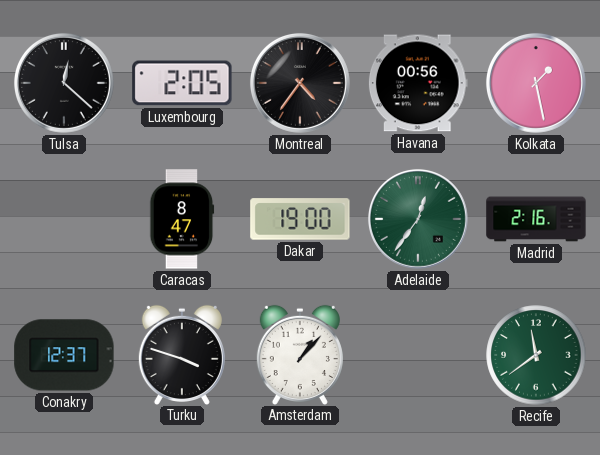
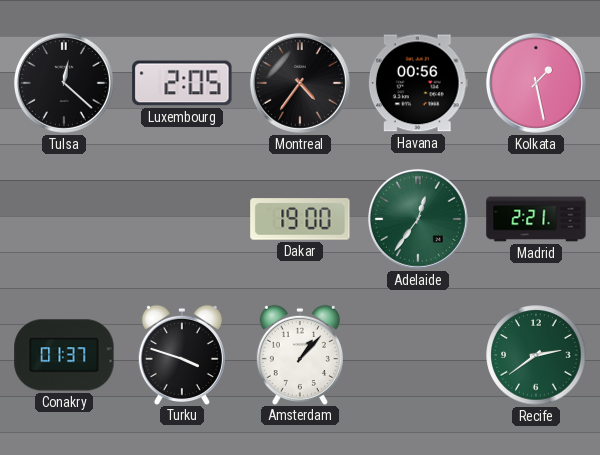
Caracas: 8:47 -> none
Madrid: 2:16 -> 2:21
Conakry: 12:37 -> 01:37
Recife: 11:39 -> 2:39
